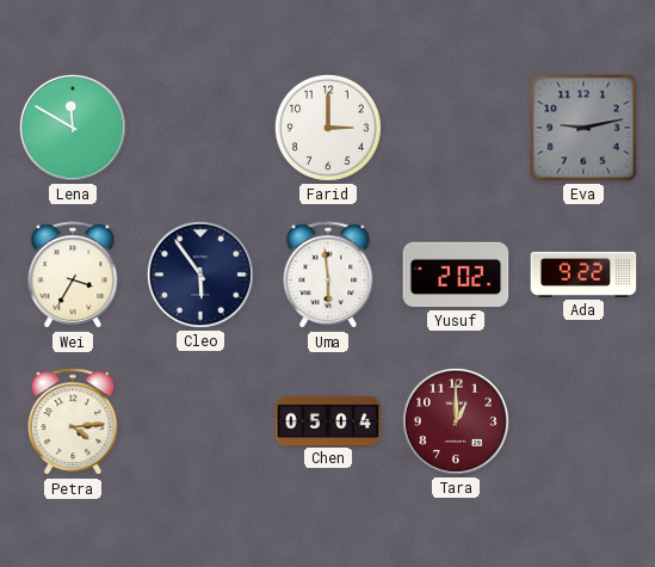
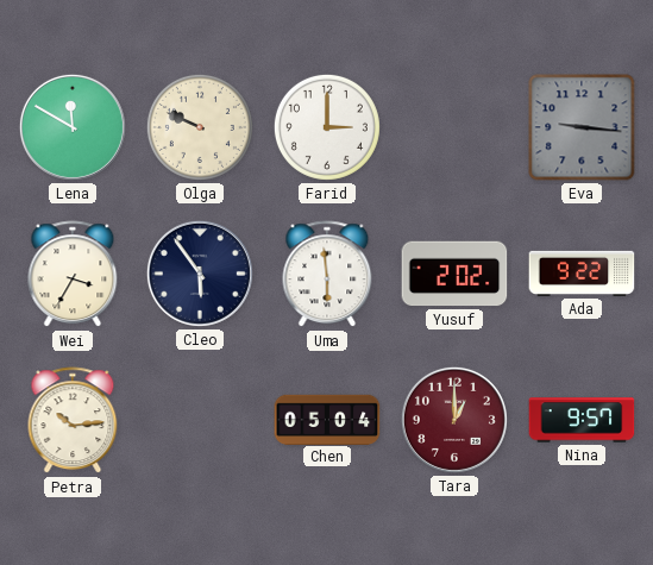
Olga: none -> 9:49
Eva: 9:13 -> 9:16
Petra: 4:14 -> 10:14
Nina: none -> 9:57
